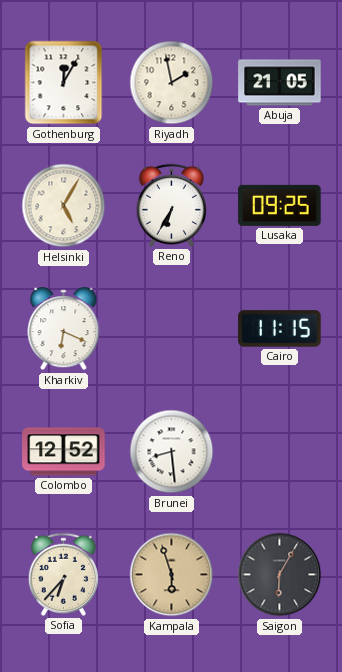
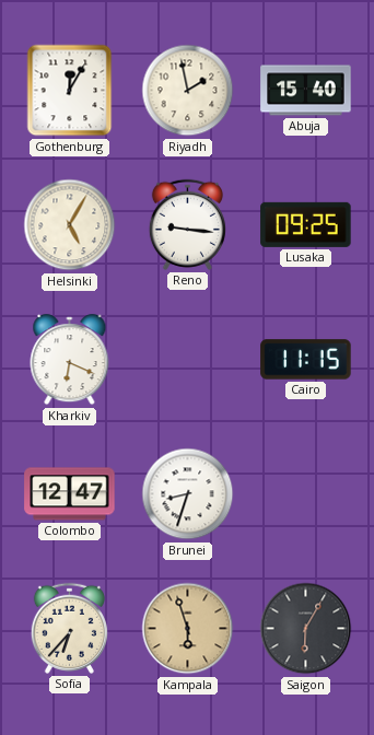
Abuja: 21:05 -> 15:40
Reno: 6:35 -> 9:16
Colombo: 12:52 -> 12:47
Brunei: 8:29 -> 8:33
